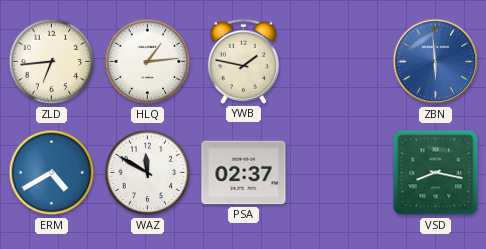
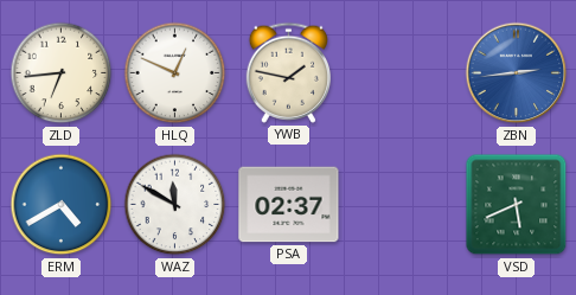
HLQ: 1:14 -> 12:49
ZBN: 5:59 -> 2:44
VSD: 8:17 -> 5:41
